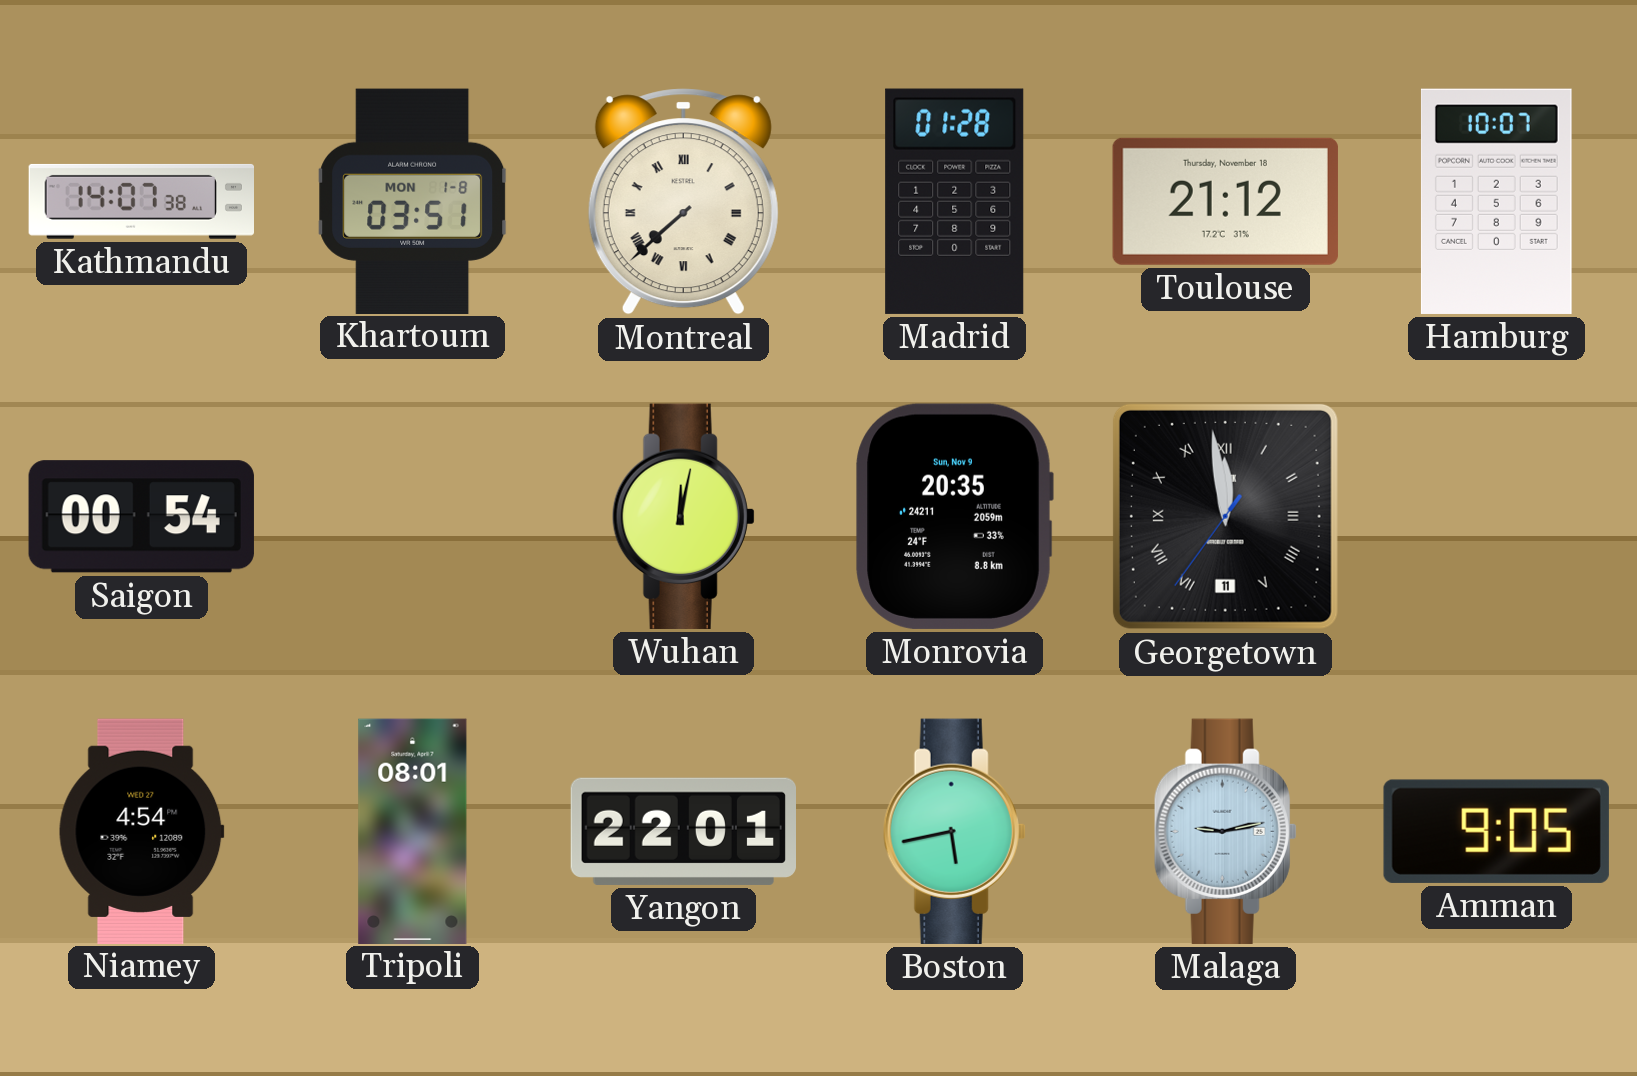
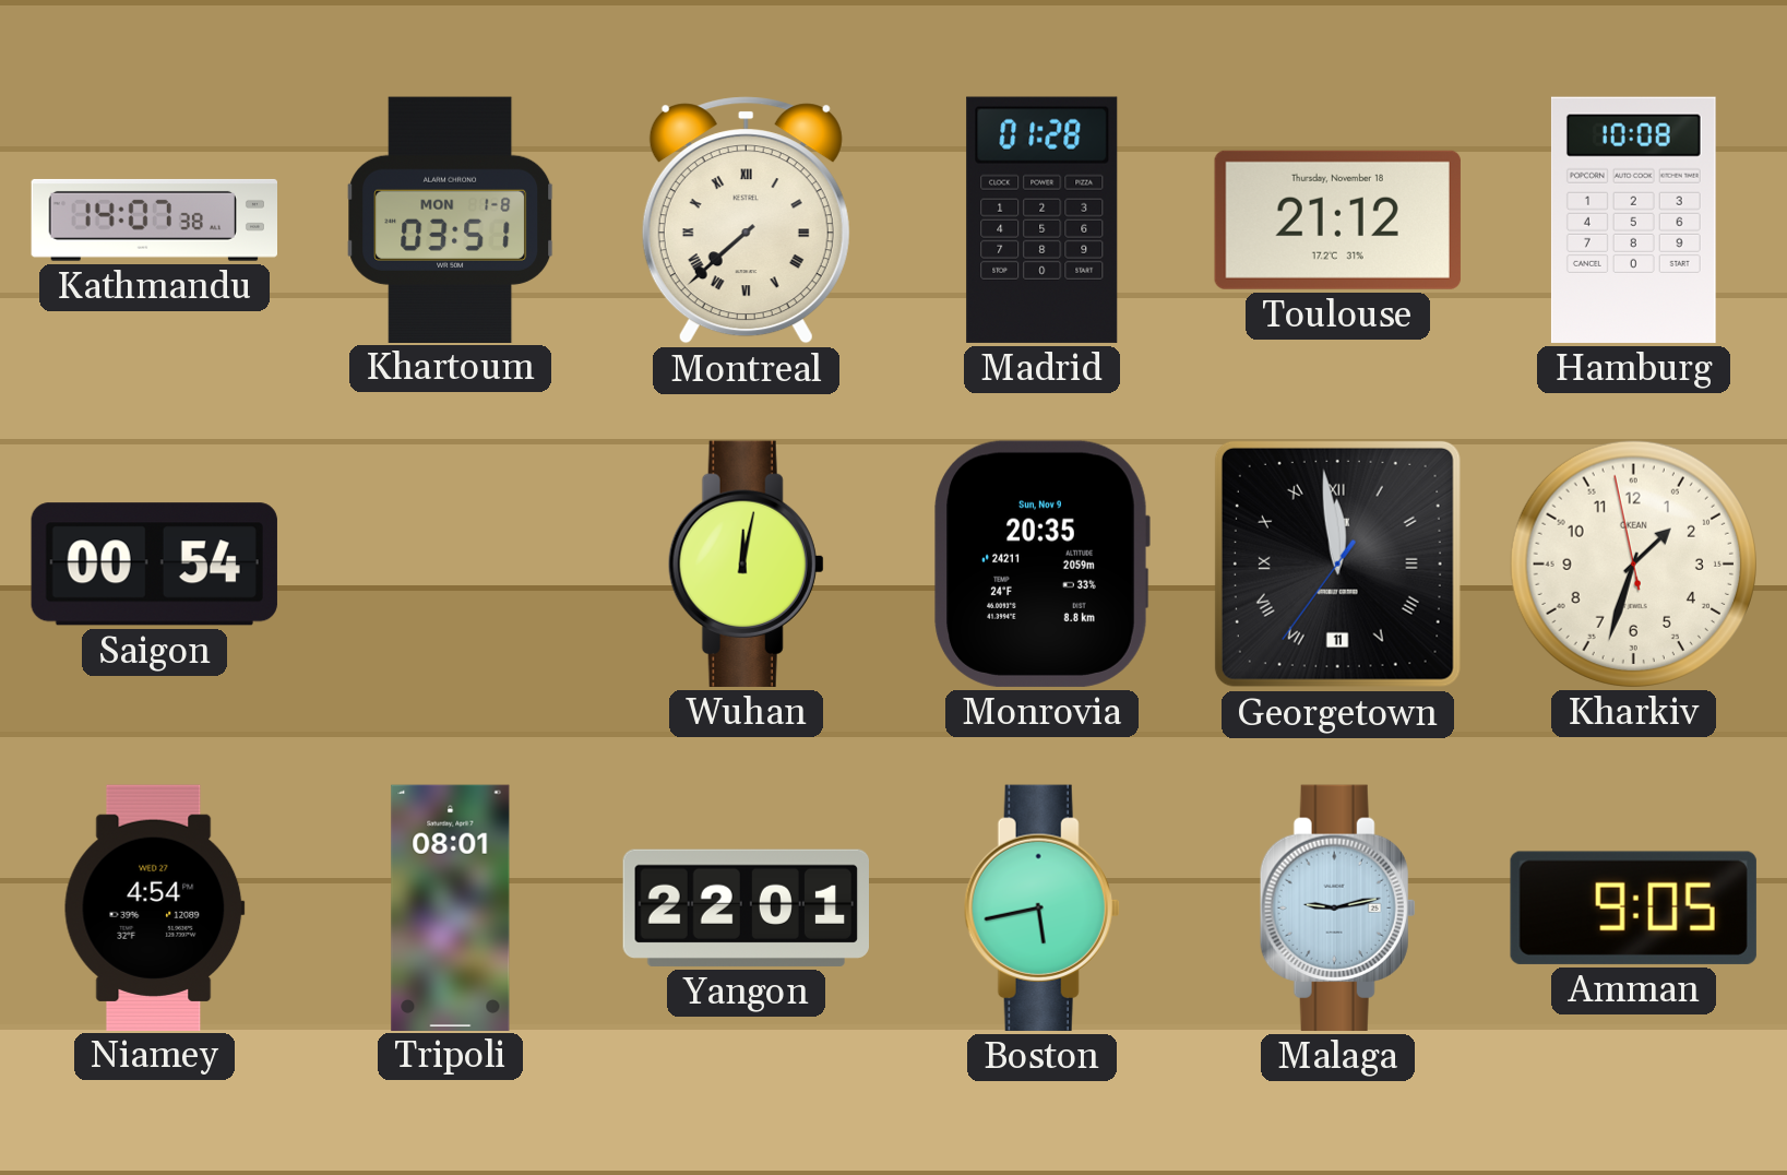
Hamburg: 10:07 -> 10:08
Kharkiv: none -> 1:32
